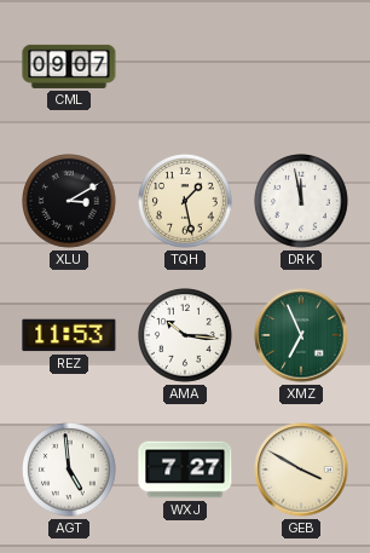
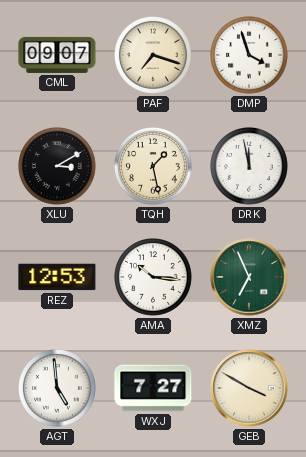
PAF: none -> 7:18
DMP: none -> 3:57
REZ: 11:53 -> 12:53
